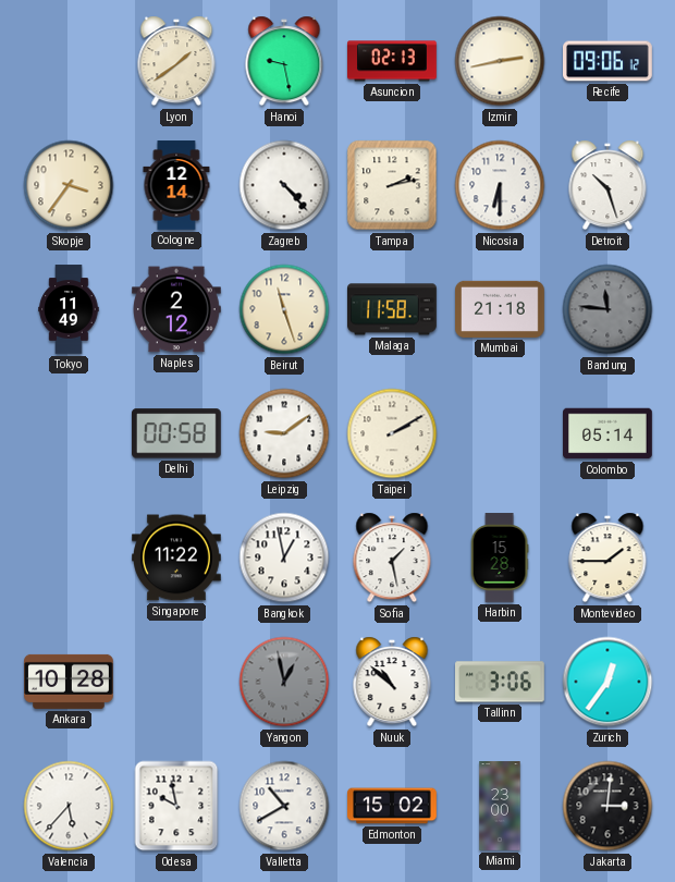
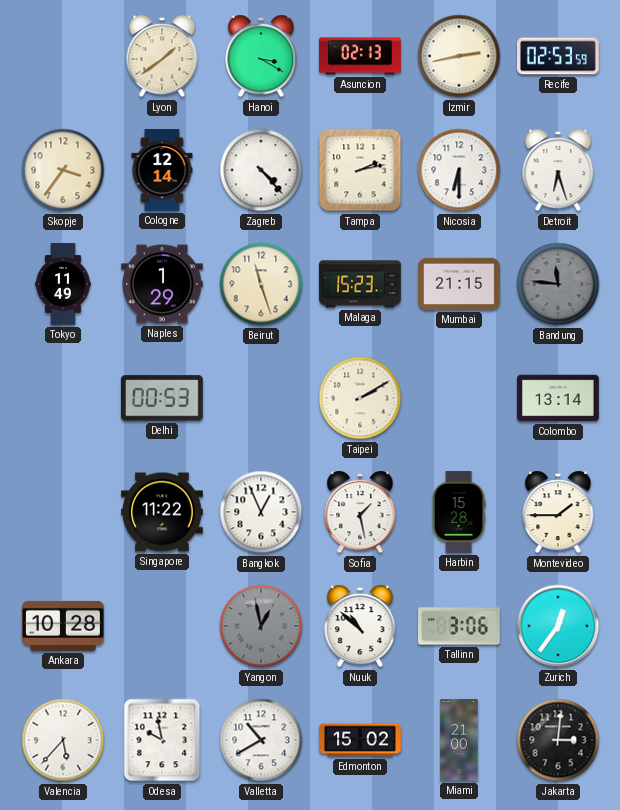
Hanoi: 9:28 -> 3:20
Recife: 09:06 -> 02:53
Detroit: 10:27 -> 6:27
Naples: 2:12 -> 1:29
Malaga: 11:58 -> 15:23
Mumbai: 21:18 -> 21:15
Delhi: 00:58 -> 00:53
Leipzig: 9:09 -> none
Colombo: 05:14 -> 13:14
Bangkok: 12:58 -> 12:56
Miami: 23:00 -> 21:00
